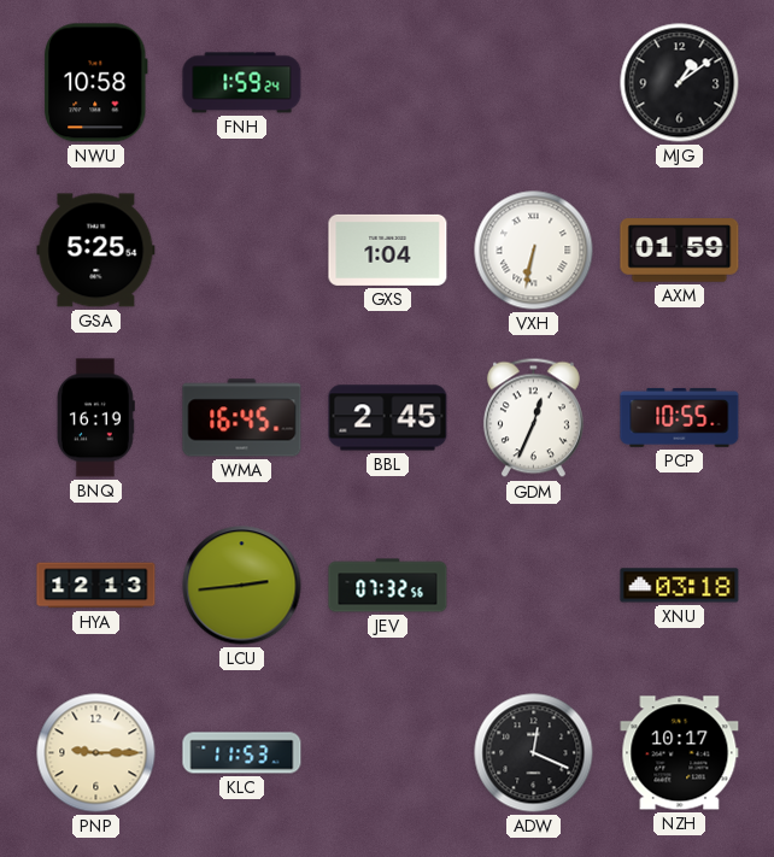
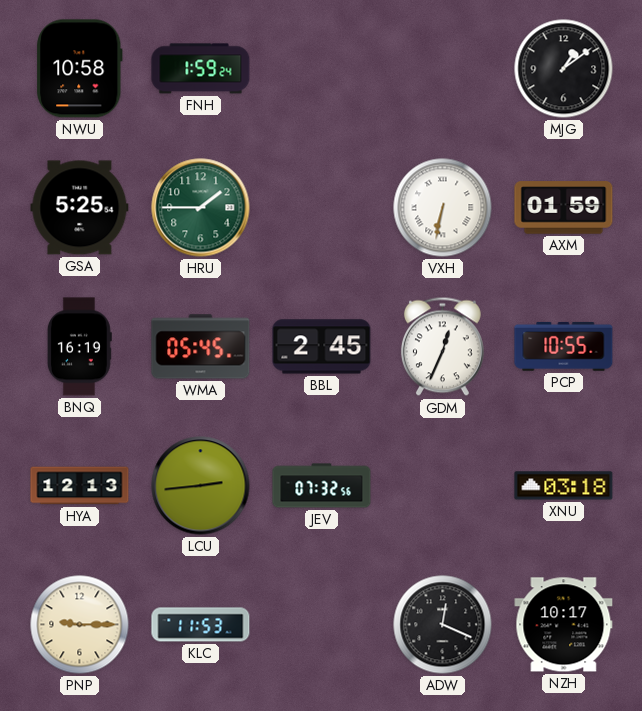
HRU: none -> 1:45
GXS: 1:04 -> none
WMA: 16:45 -> 05:45
